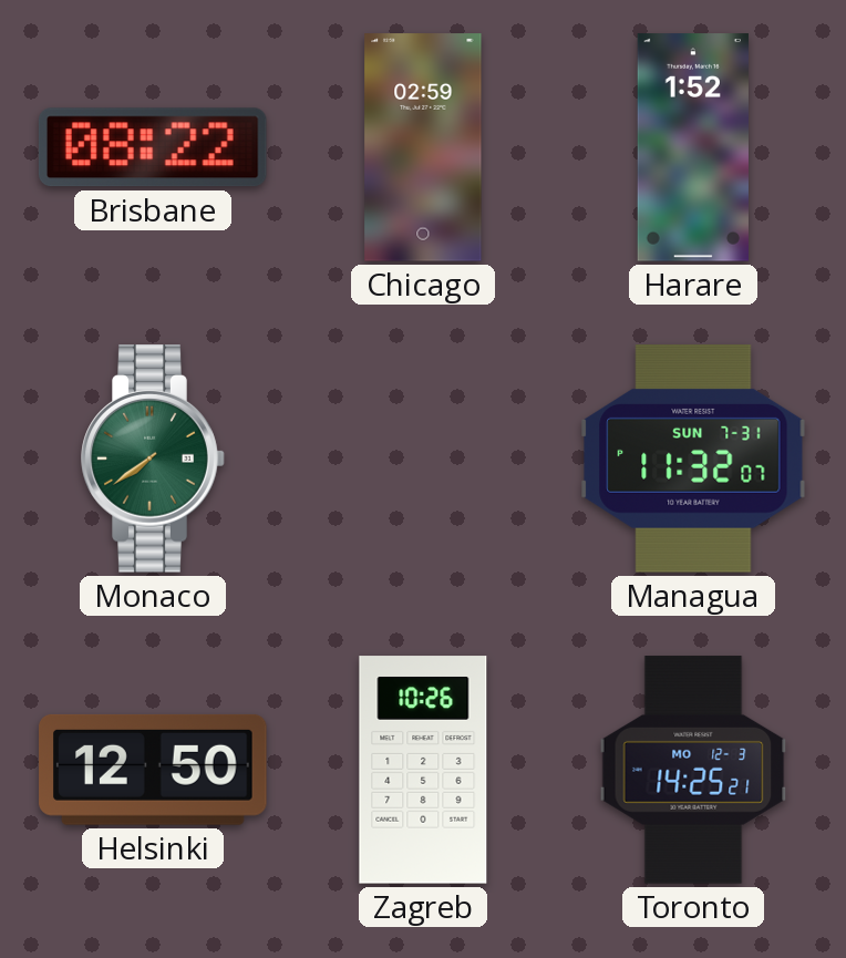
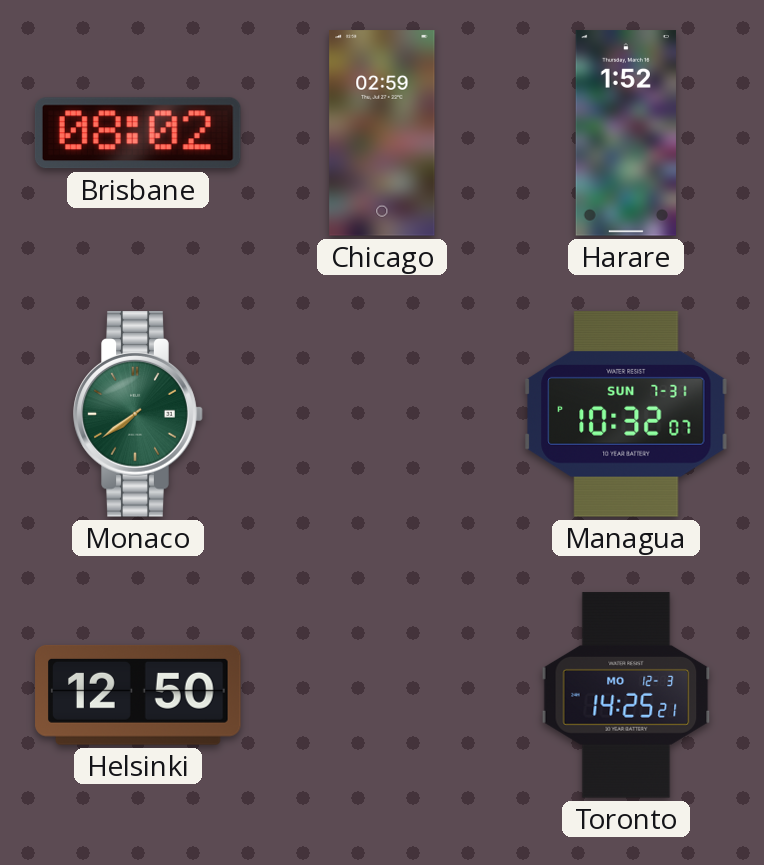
Brisbane: 08:22 -> 08:02
Managua: 11:32 -> 10:32
Zagreb: 10:26 -> none
